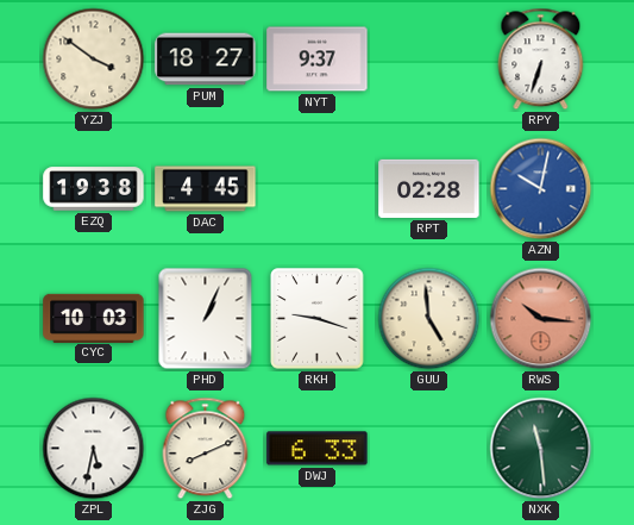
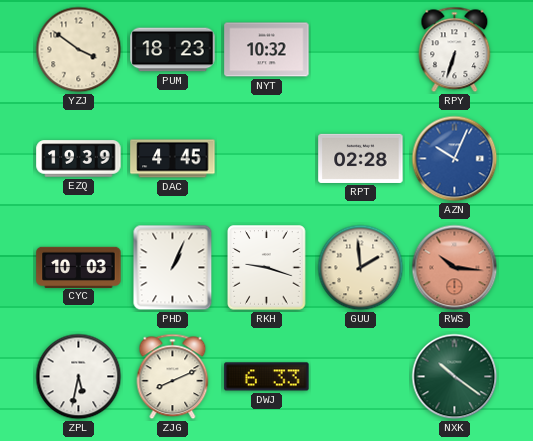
PUM: 18:27 -> 18:23
NYT: 9:37 -> 10:32
EZQ: 19:38 -> 19:39
AZN: 10:02 -> 10:04
GUU: 4:59 -> 1:59
NXK: 11:29 -> 10:21
